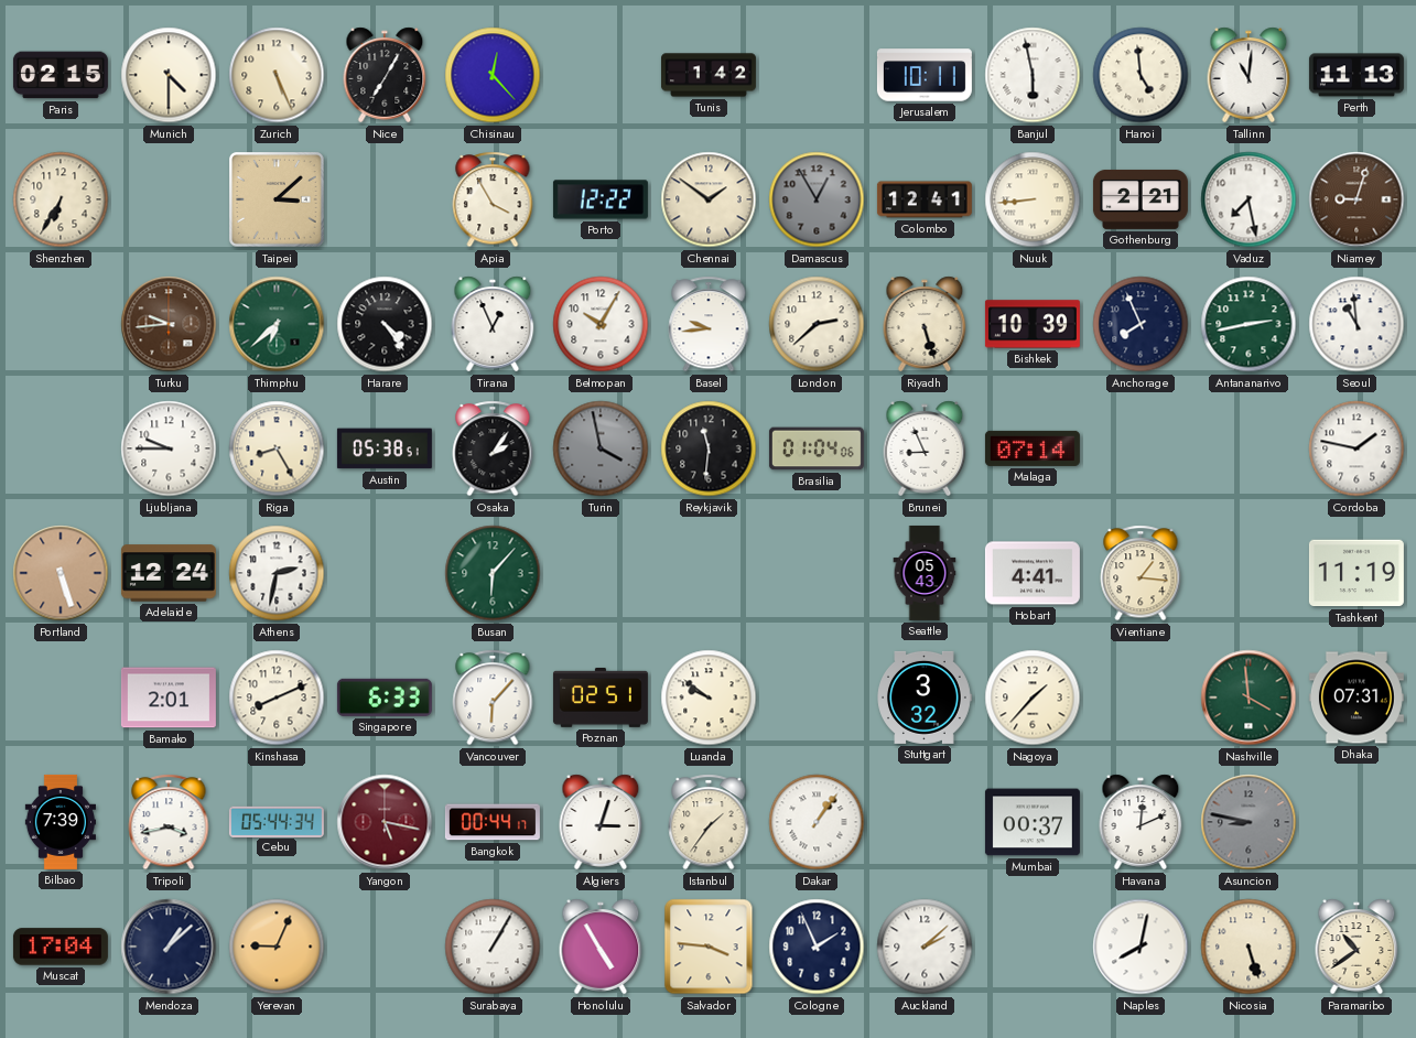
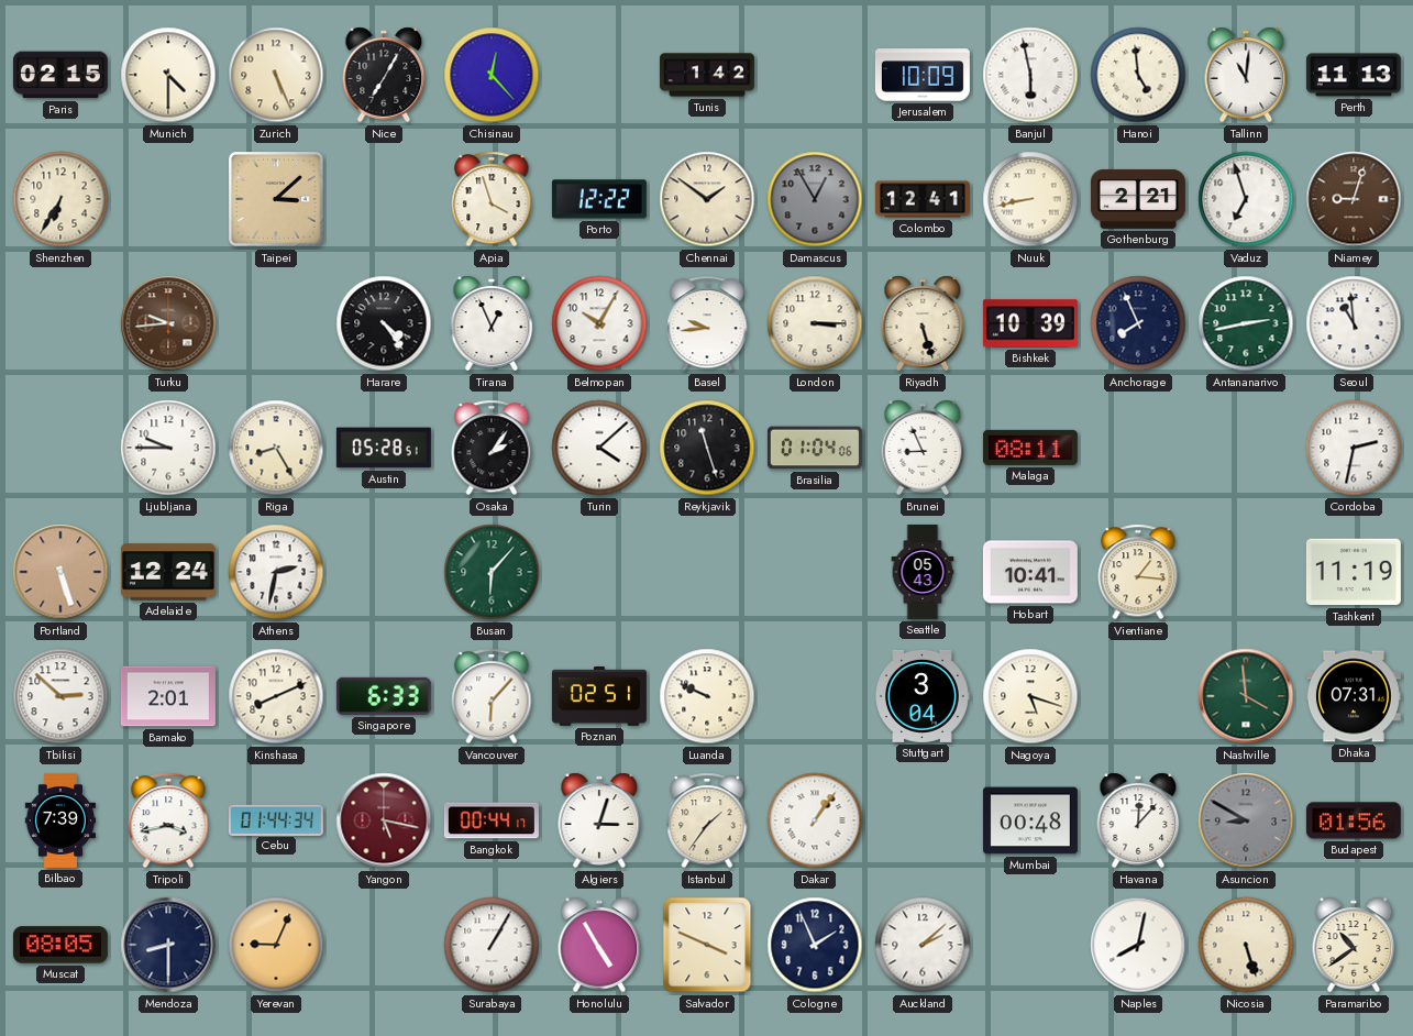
Jerusalem: 10:11 -> 10:09
Apia: 3:55 -> 3:57
Nuuk: 8:44 -> 8:43
Vaduz: 7:28 -> 6:57
Thimphu: 6:38 -> none
London: 2:38 -> 3:15
Austin: 05:38 -> 05:28
Turin: 3:58 -> 4:08
Turin dial: grey -> white
Reykjavik: 11:31 -> 11:27
Malaga: 07:14 -> 08:11
Cordoba: 1:47 -> 2:32
Hobart: 4:41 -> 10:41
Tbilisi: none -> 2:52
Luanda: 9:51 -> 9:49
Stuttgart: 3:32 -> 3:04
Nagoya: 1:37 -> 5:18
Cebu: 05:44 -> 01:44
Mumbai: 00:37 -> 00:48
Havana: 12:11 -> 12:07
Asuncion: 8:47 -> 8:50
Budapest: none -> 01:56
Muscat: 17:04 -> 08:05
Mendoza: 1:08 -> 8:30
Salvador: 3:46 -> 3:49
